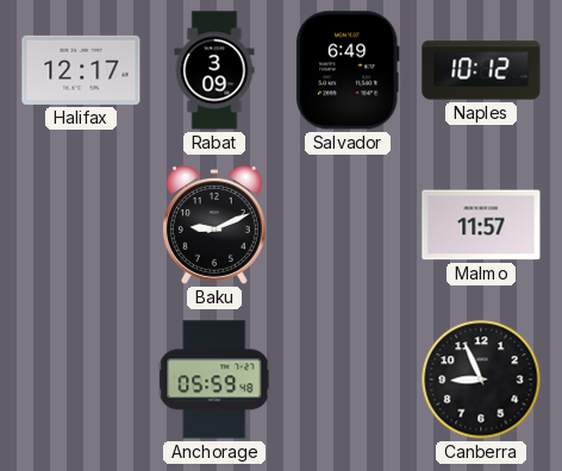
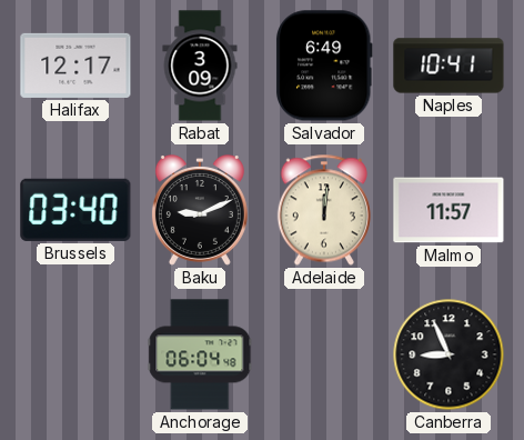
Naples: 10:12 -> 10:41
Brussels: none -> 03:40
Adelaide: none -> 12:01
Anchorage: 05:59 -> 06:04
